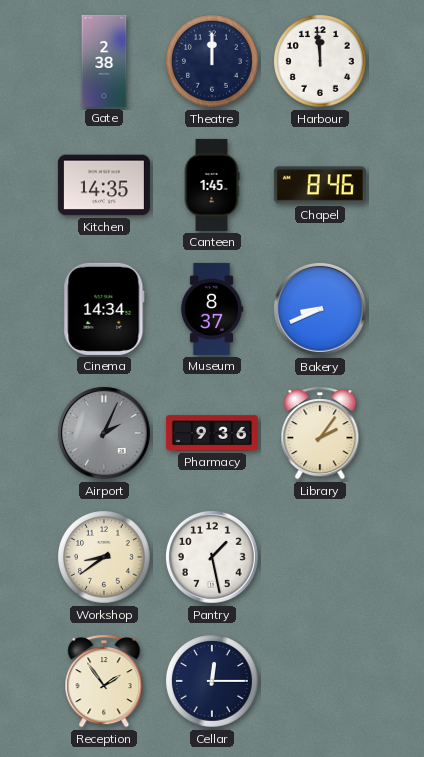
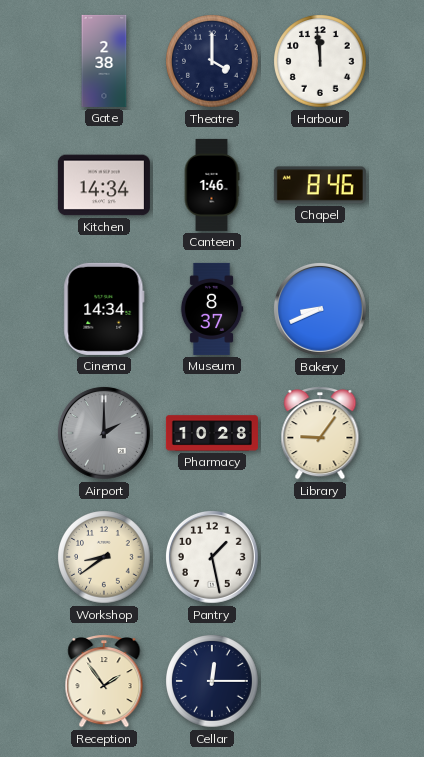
Theatre: 12:00 -> 4:00
Kitchen: 14:35 -> 14:34
Canteen: 1:45 -> 1:46
Airport: 2:04 -> 2:00
Pharmacy: 9:36 -> 10:28
Library: 2:06 -> 9:06
